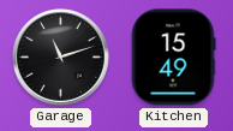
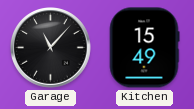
Garage: 11:12 -> 11:07
